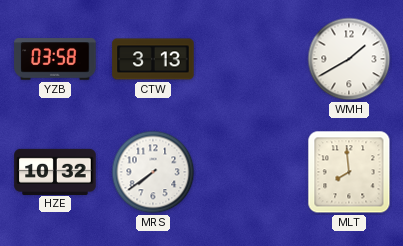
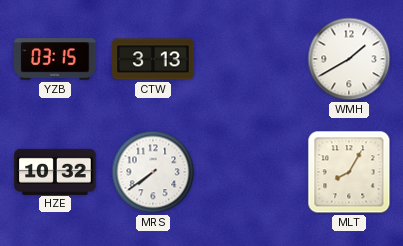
YZB: 03:58 -> 03:15
MLT: 7:59 -> 8:05
